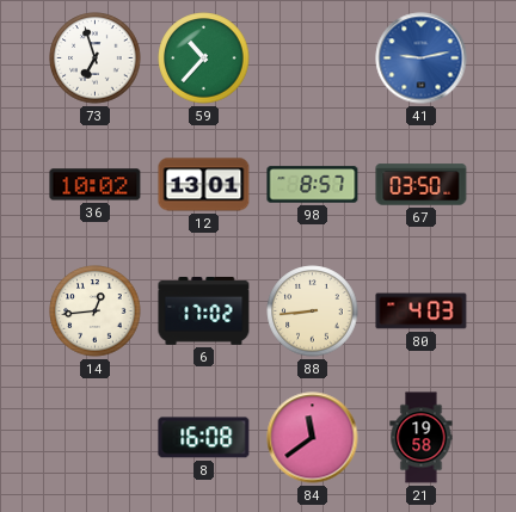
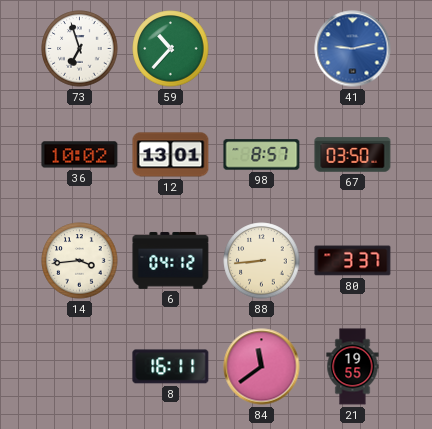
14: 12:44 -> 3:44
6: 17:02 -> 04:12
80: 4:03 -> 3:37
8: 16:08 -> 16:11
21: 19:58 -> 19:55
